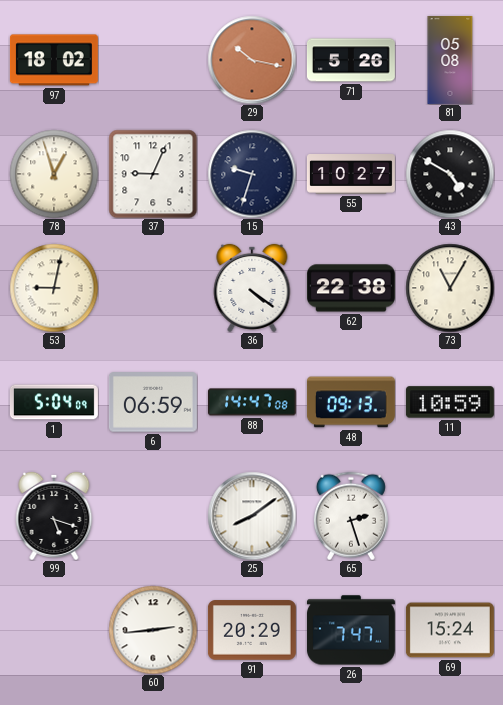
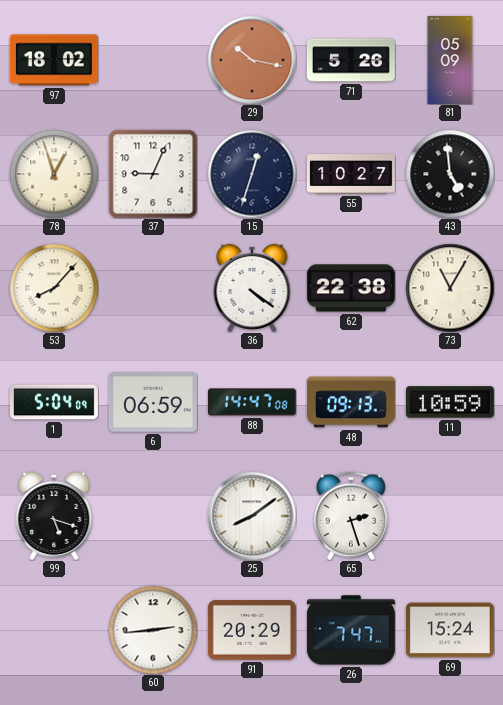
81: 05:08 -> 05:09
15: 9:33 -> 12:33
43: 4:50 -> 4:59
53: 9:02 -> 8:07
